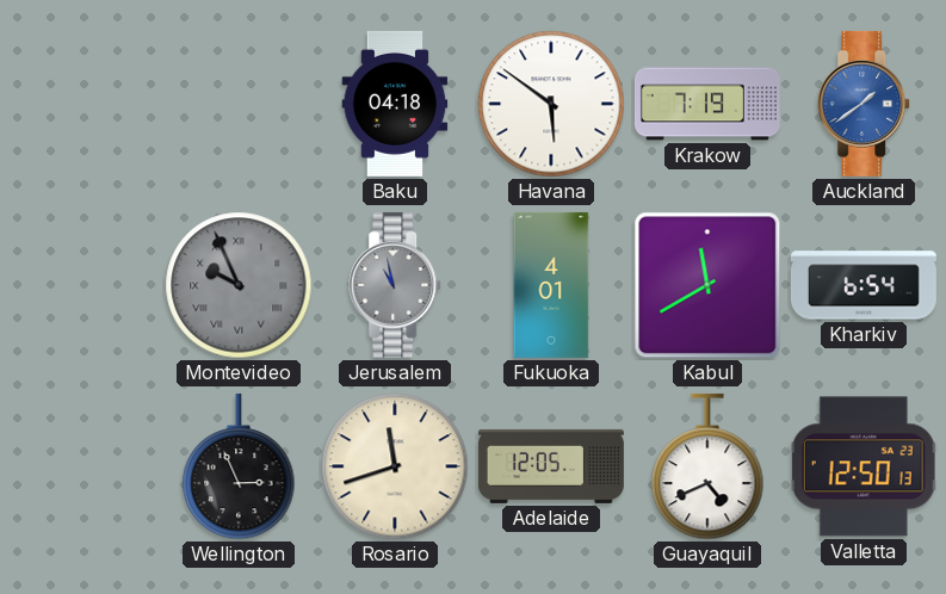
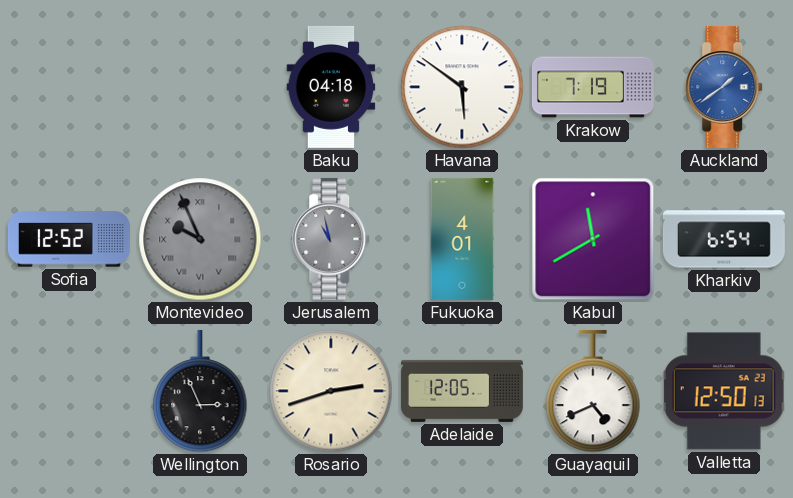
Sofia: none -> 12:52
Rosario: 11:42 -> 2:42
